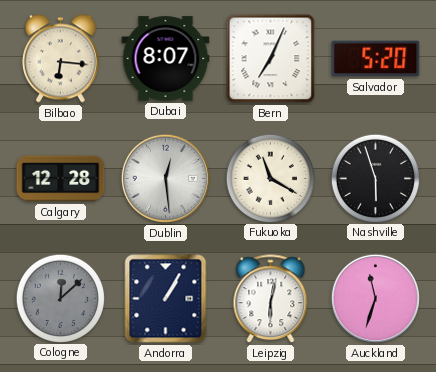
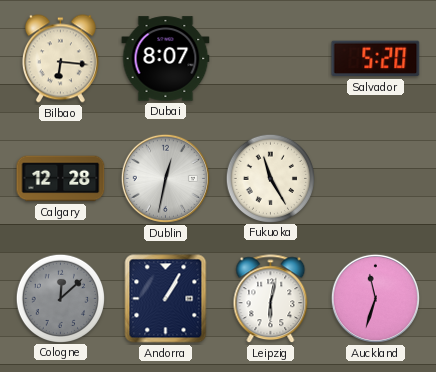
Bern: 7:04 -> none
Dublin: 12:29 -> 12:32
Fukuoka: 11:20 -> 11:25
Nashville: 5:57 -> none
